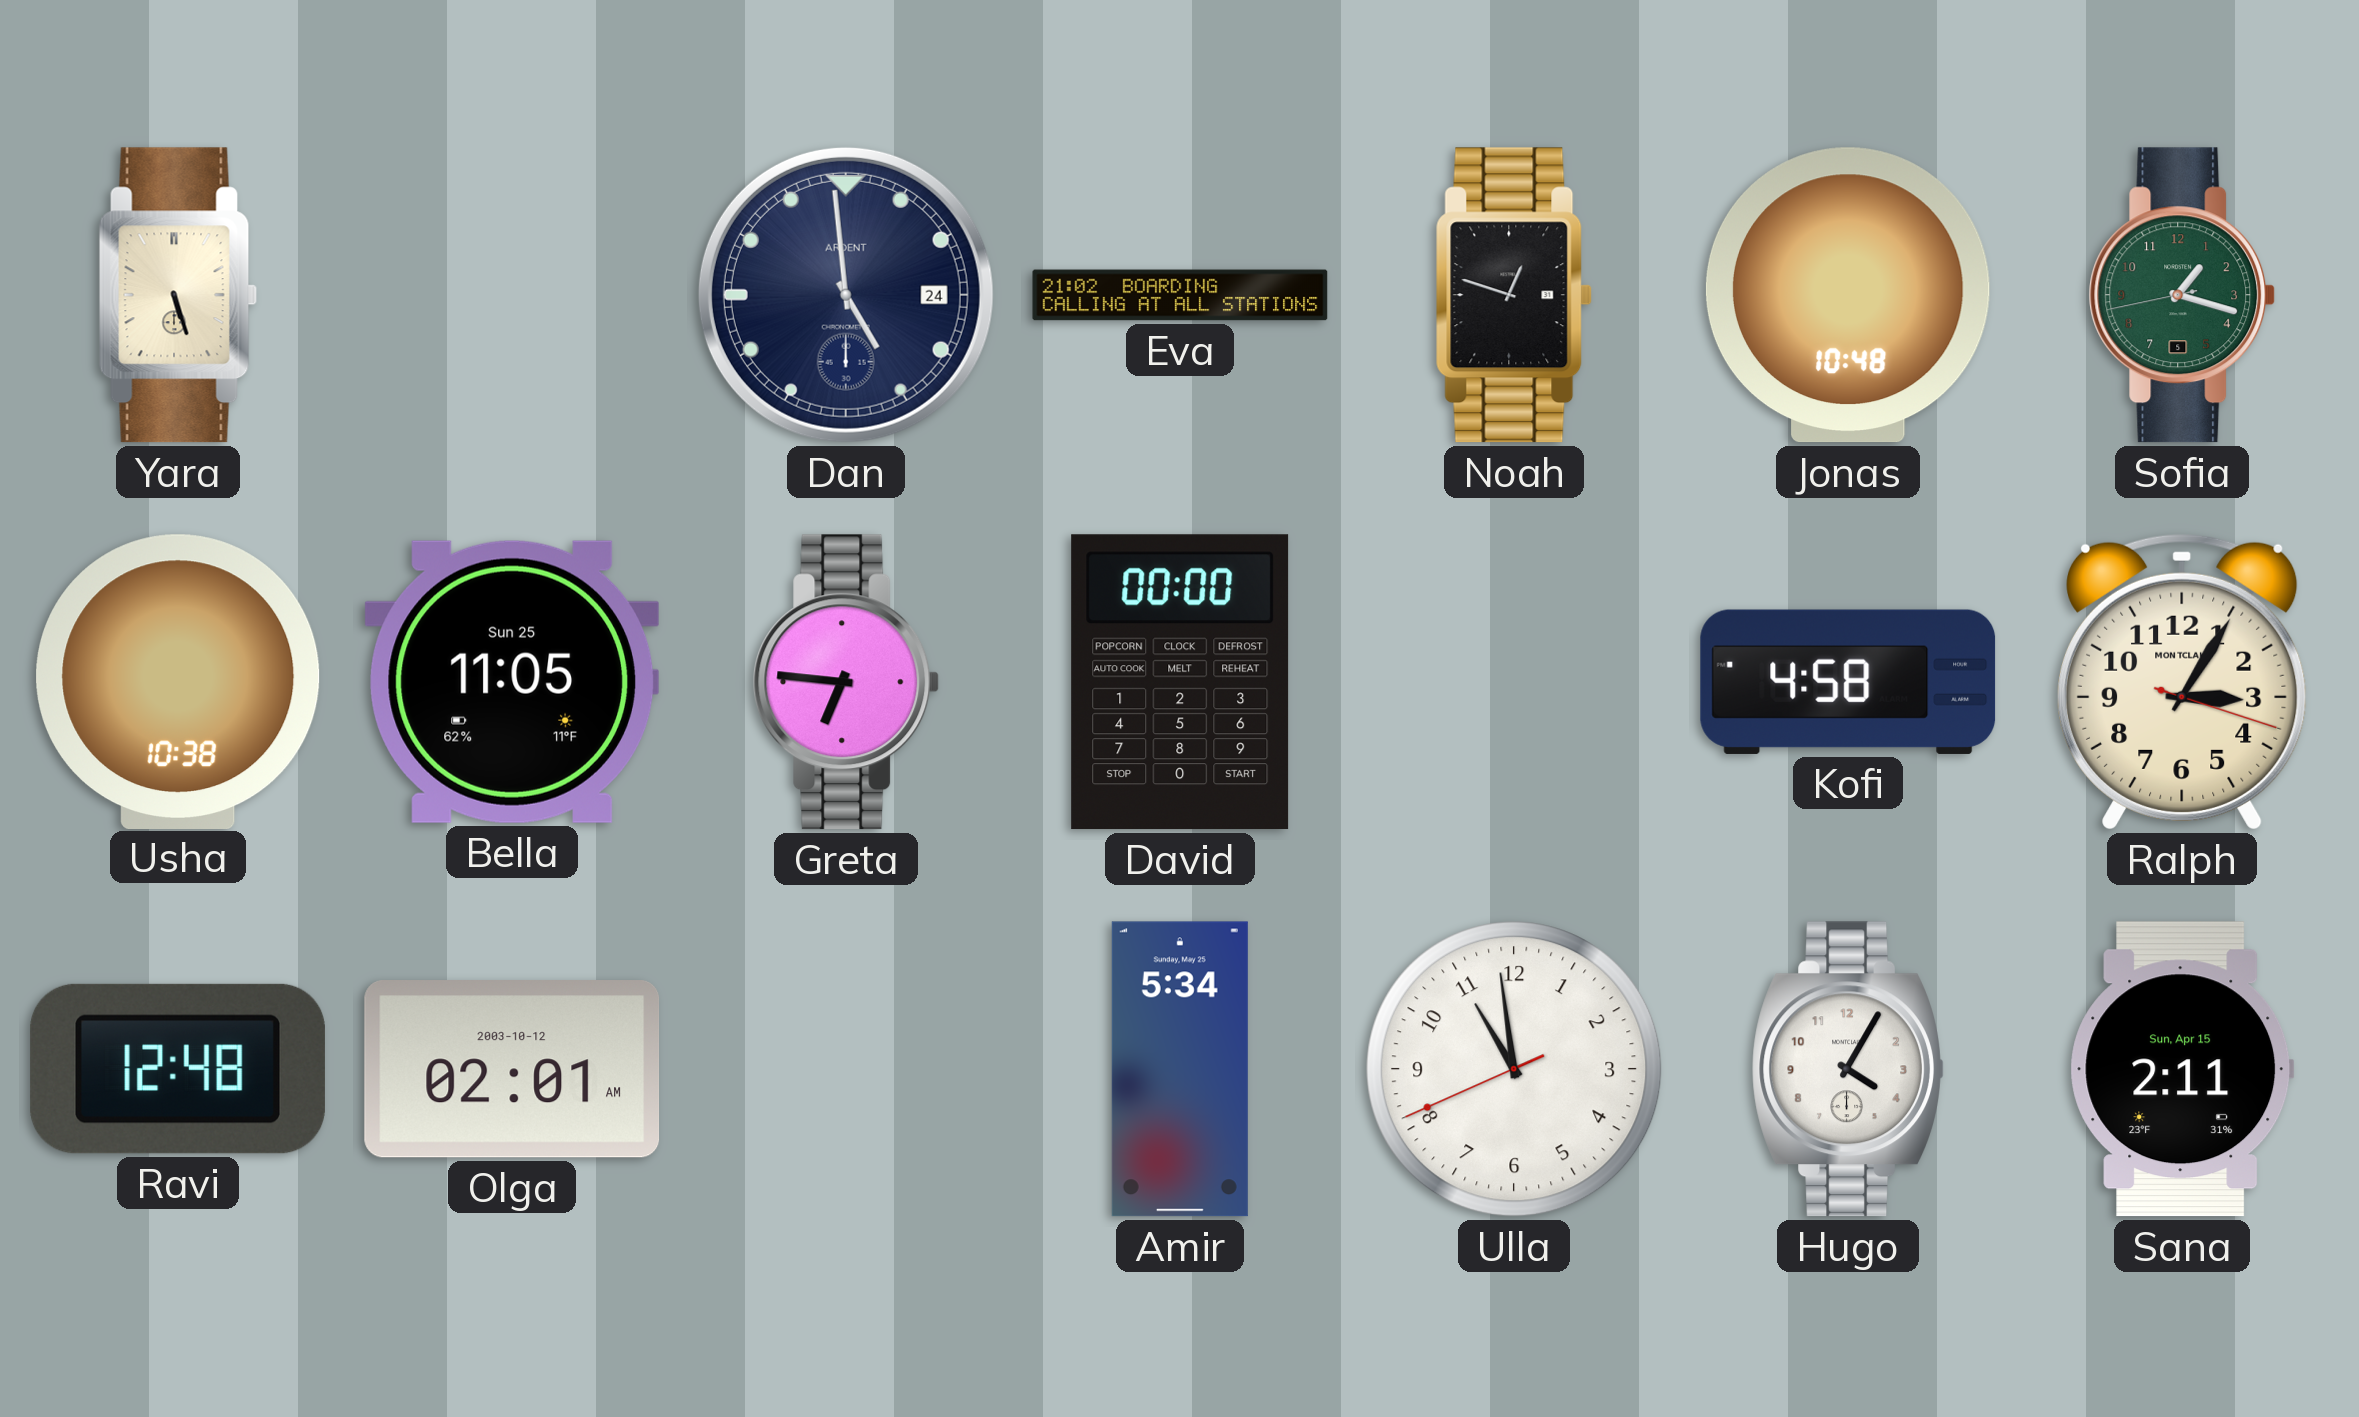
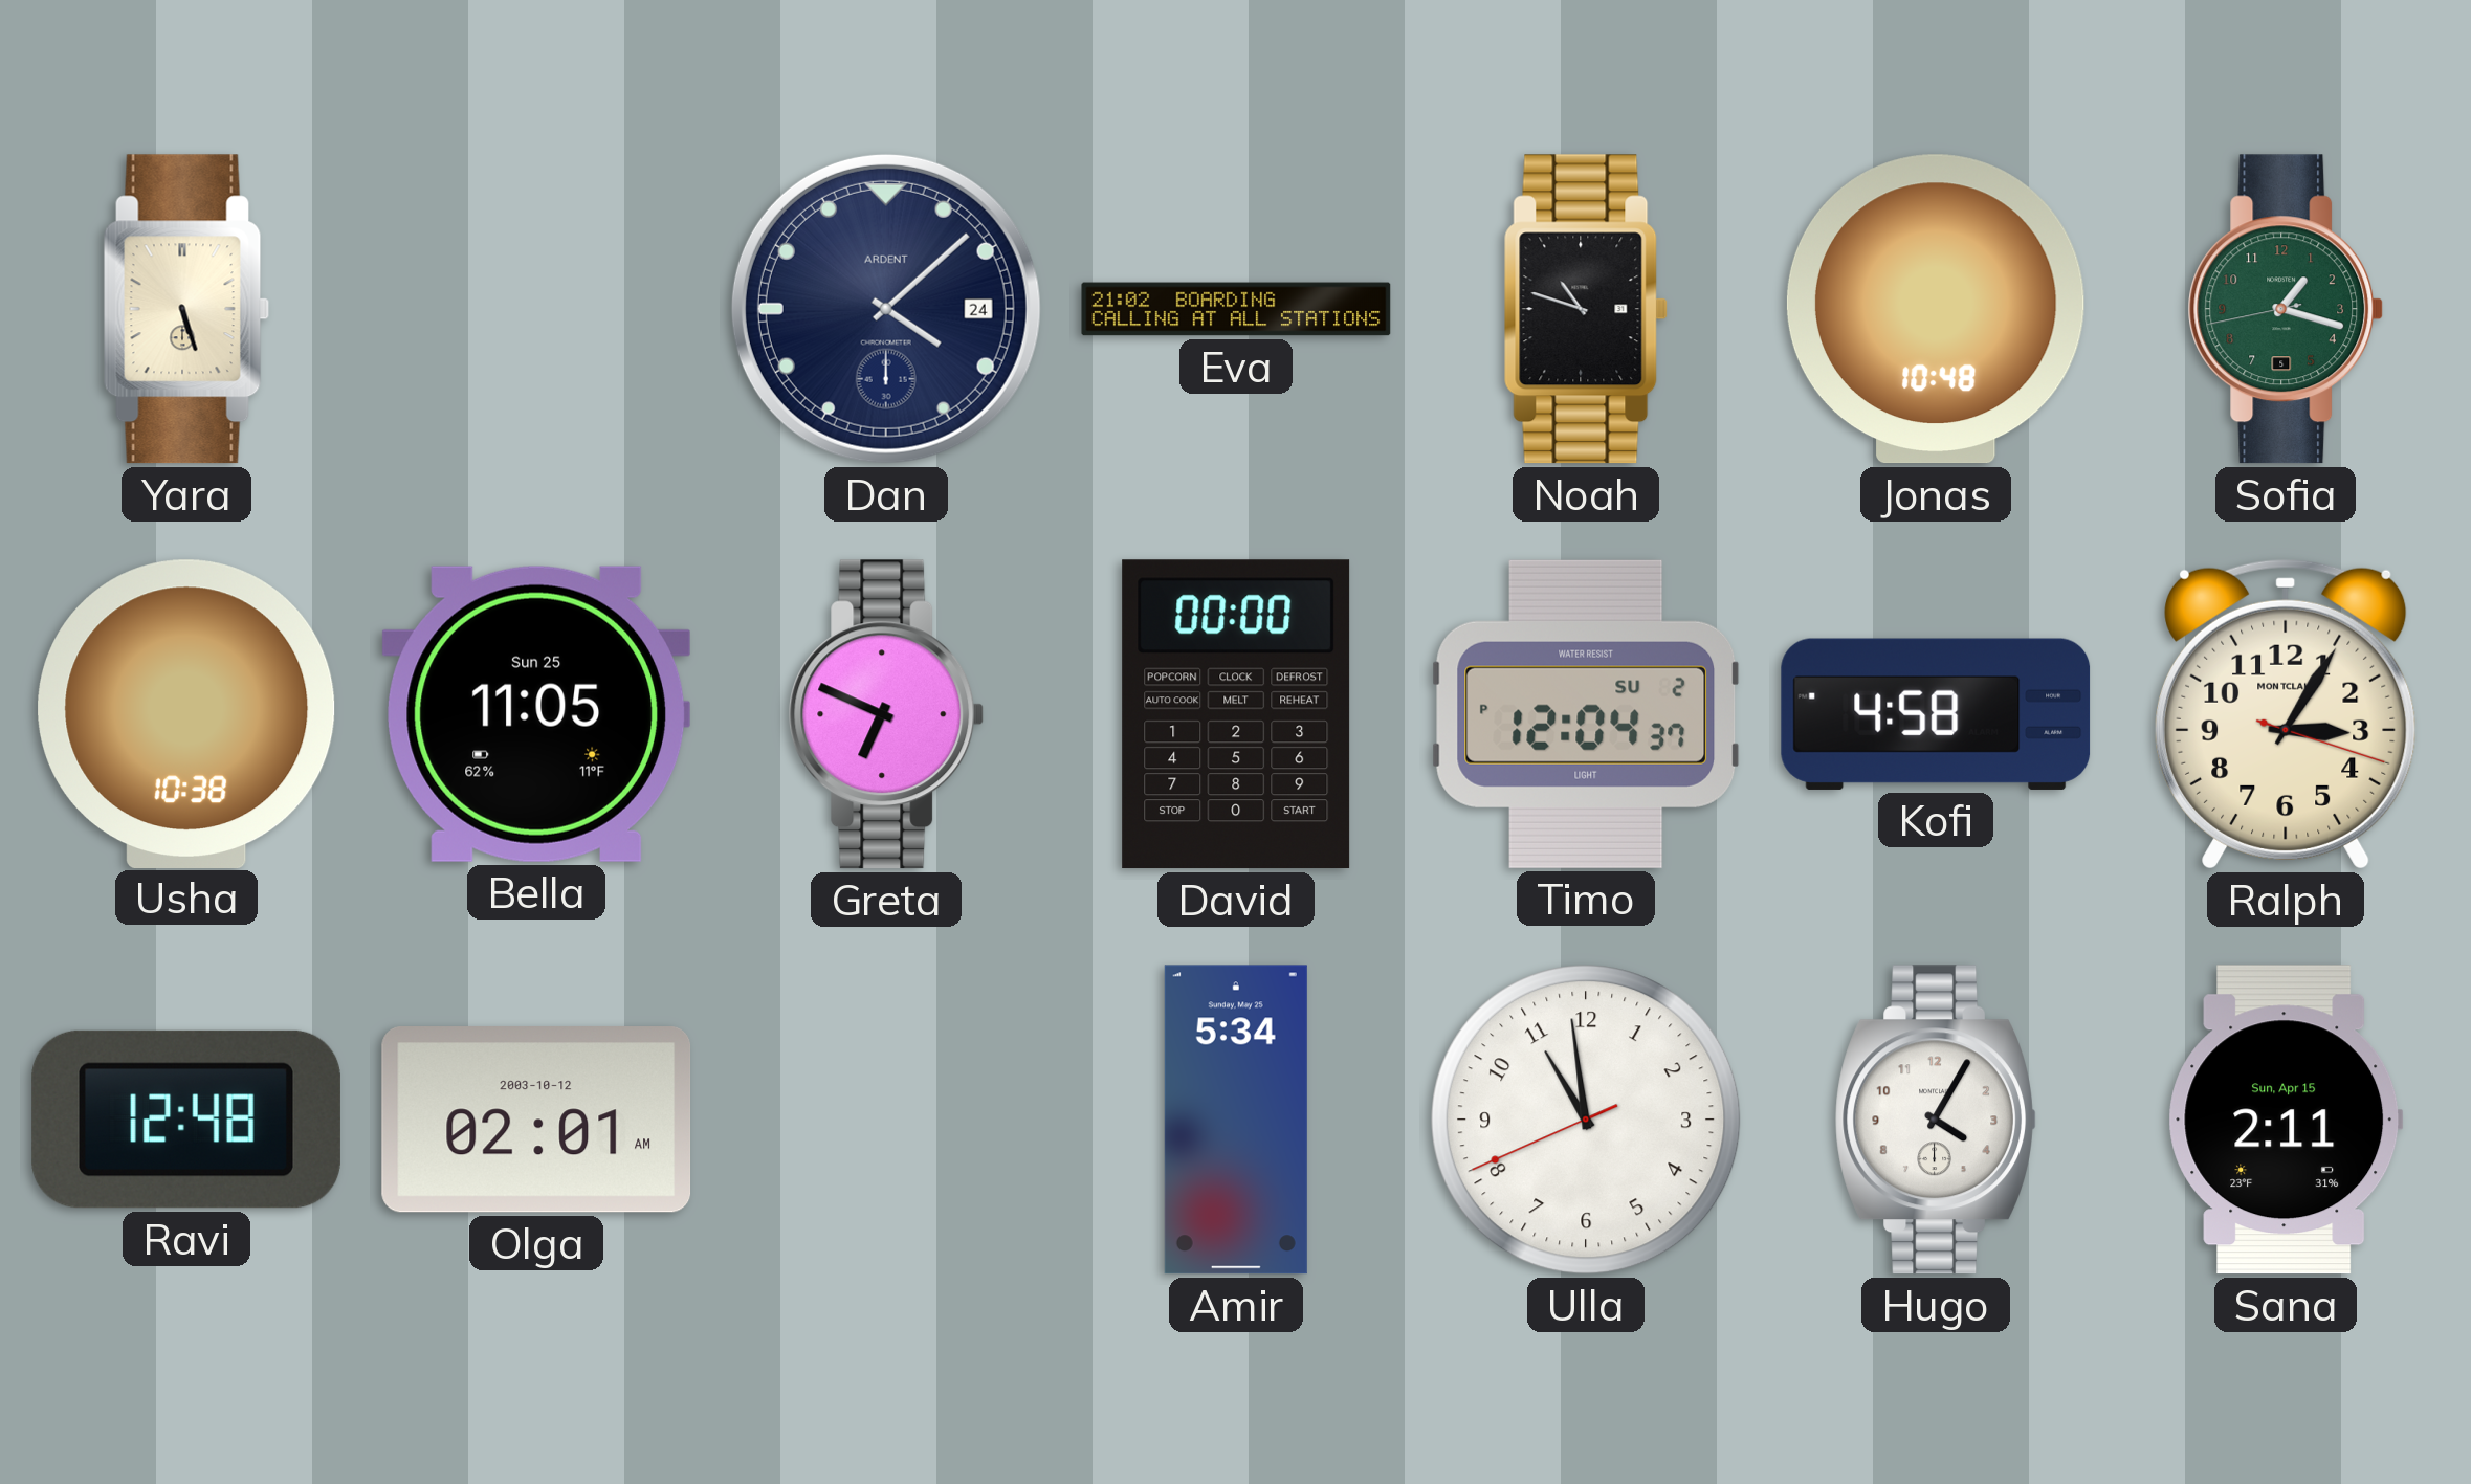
Dan: 4:59 -> 4:08
Noah: 12:48 -> 10:48
Greta: 6:46 -> 6:49
Timo: none -> 12:04
